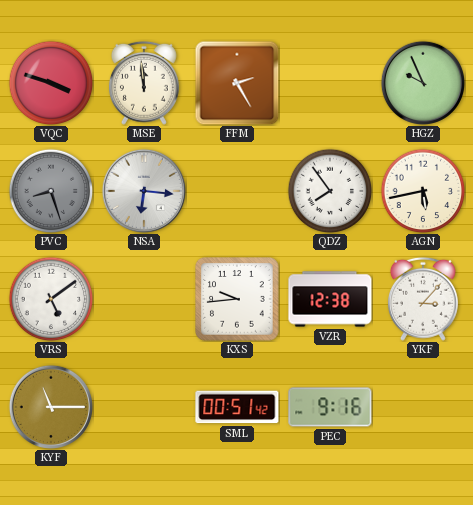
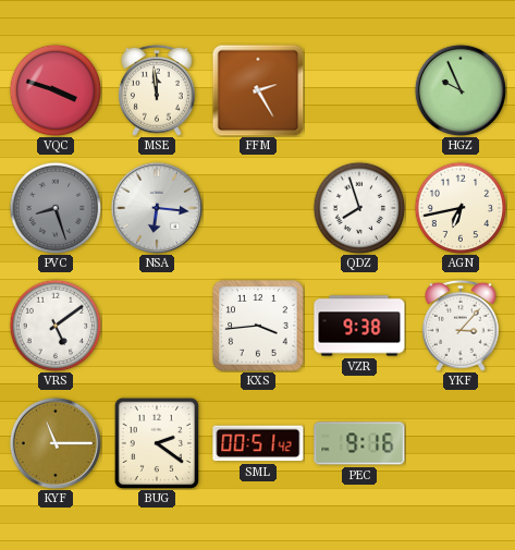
QDZ: 7:54 -> 7:57
AGN: 5:43 -> 6:43
KXS: 9:44 -> 3:44
VZR: 12:38 -> 9:38
BUG: none -> 2:21
